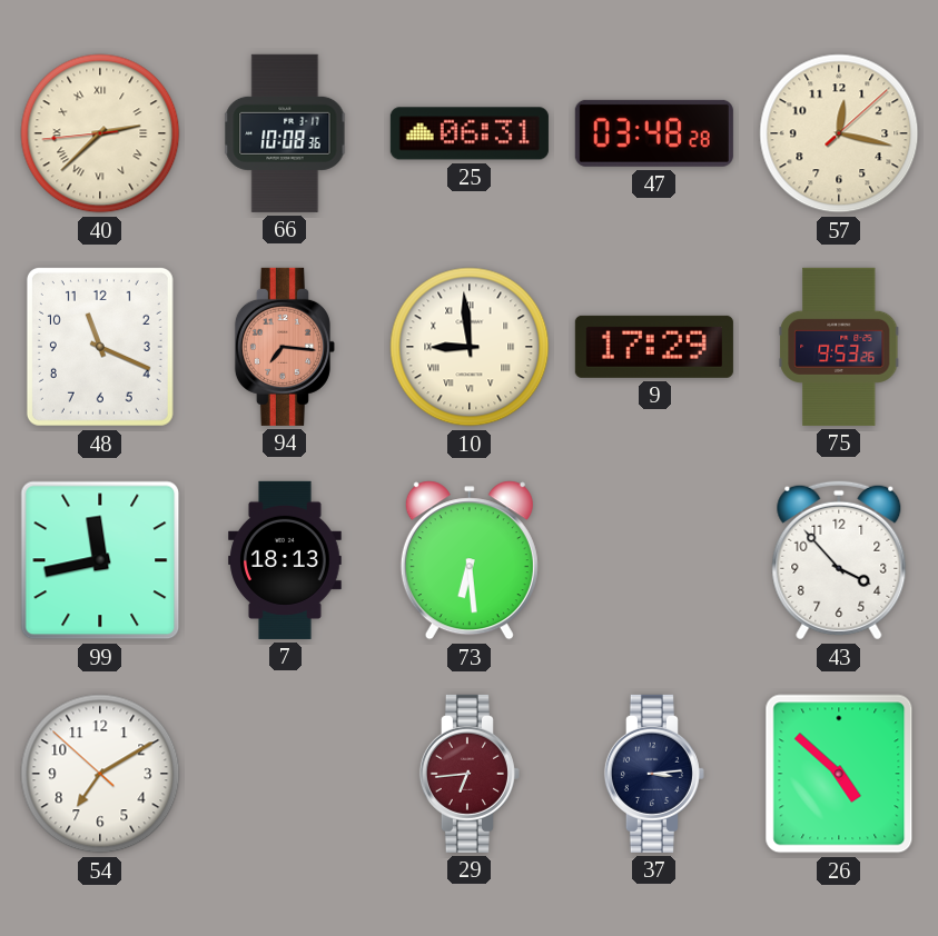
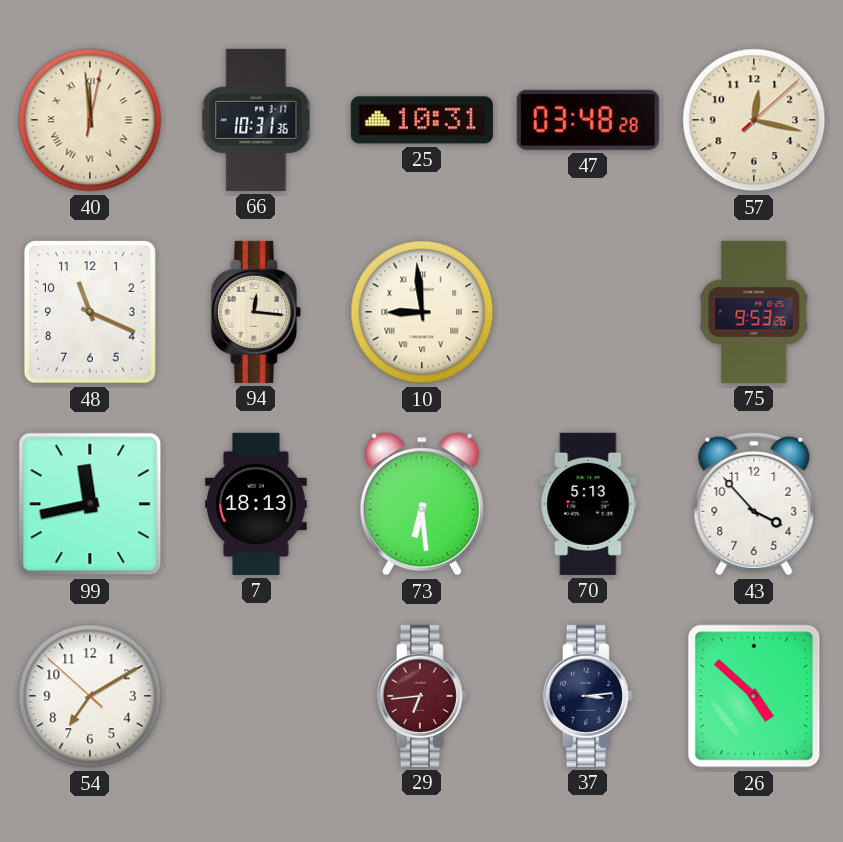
40: 2:37 -> 11:59
66: 10:08 -> 10:31
25: 06:31 -> 10:31
94: 7:16 -> 12:16
94 dial: salmon -> cream
9: 17:29 -> none
70: none -> 5:13
